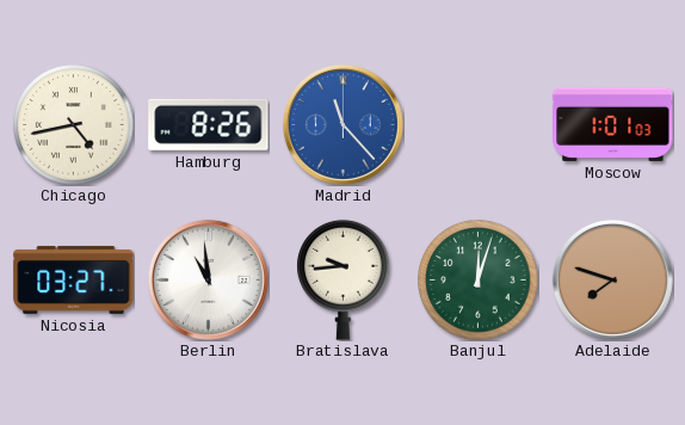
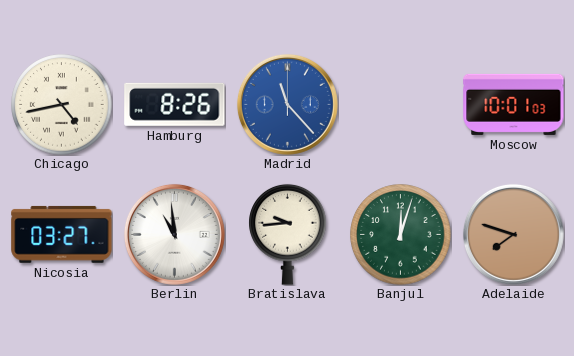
Moscow: 1:01 -> 10:01
